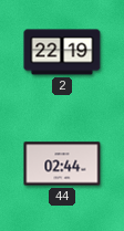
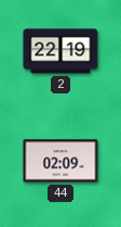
44: 02:44 -> 02:09
